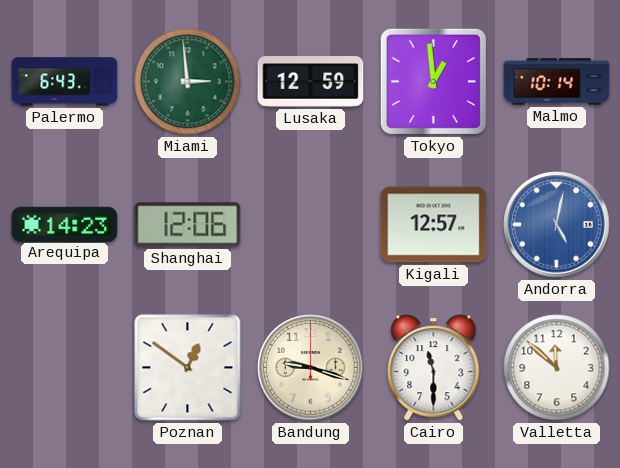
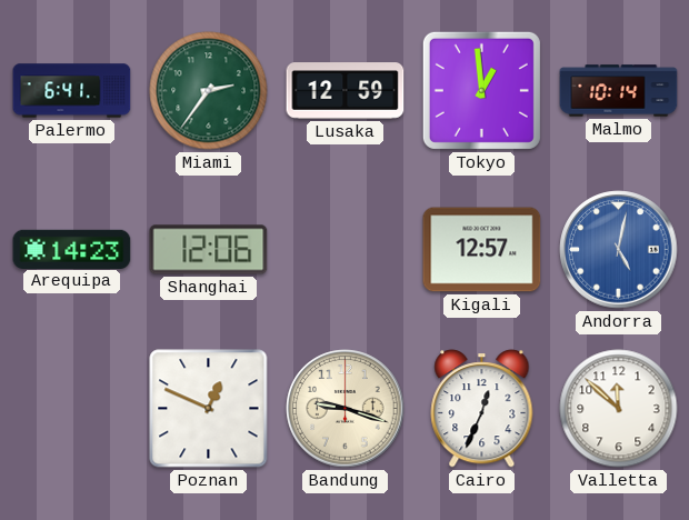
Palermo: 6:43 -> 6:41
Miami: 2:59 -> 2:36
Poznan: 12:51 -> 12:49
Cairo: 11:30 -> 12:34
